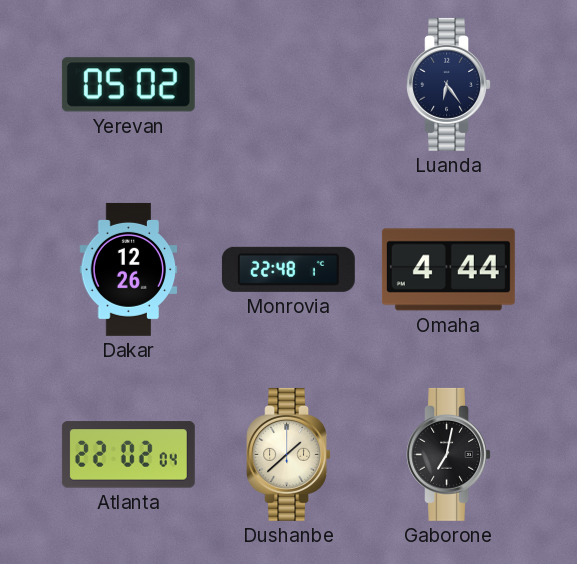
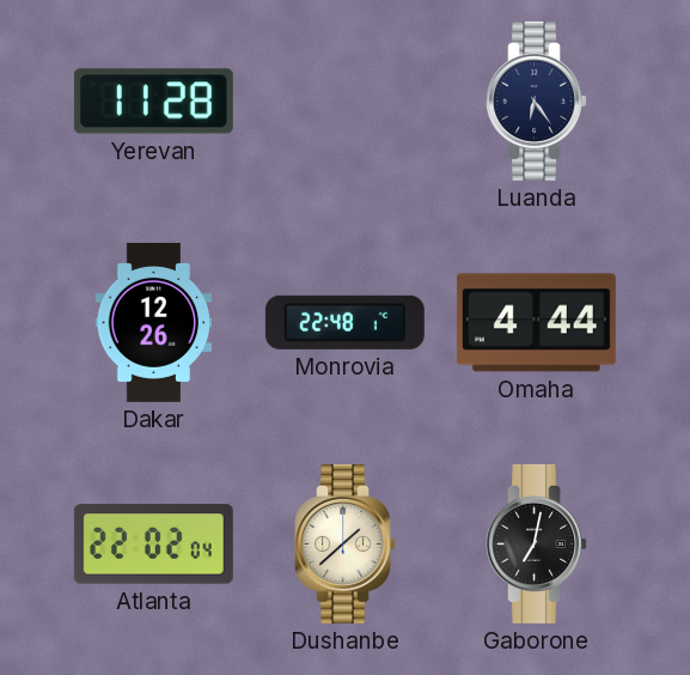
Yerevan: 05:02 -> 11:28
